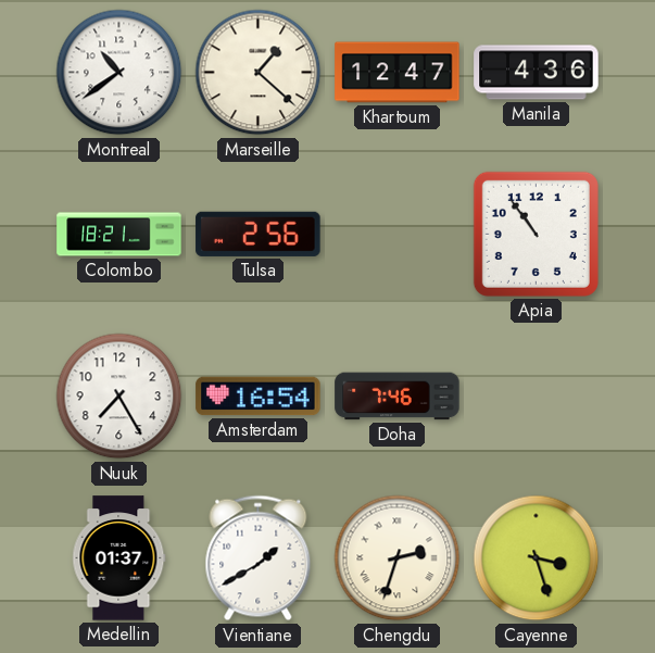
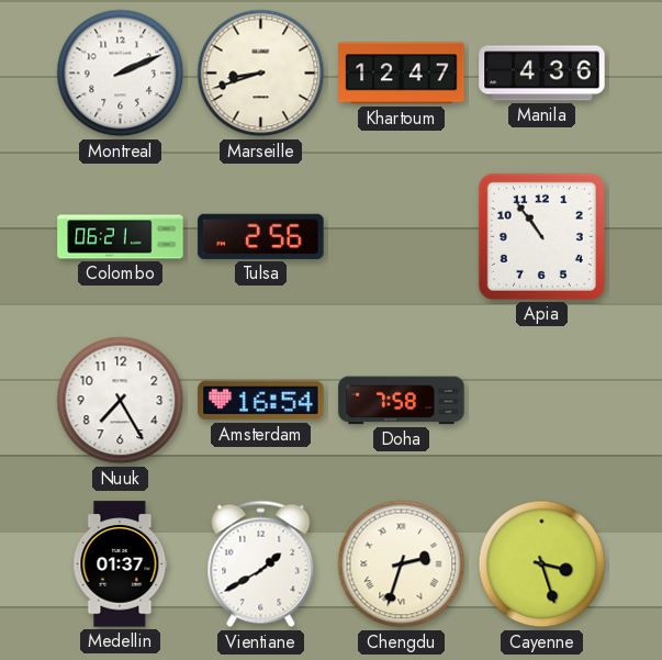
Montreal: 10:39 -> 2:11
Marseille: 1:22 -> 8:42
Colombo: 18:21 -> 06:21
Doha: 7:46 -> 7:58
